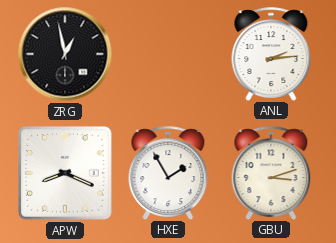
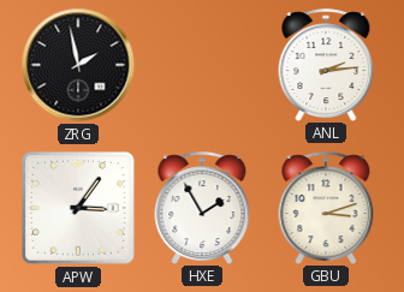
ZRG: 12:58 -> 1:58
APW: 8:19 -> 3:06
